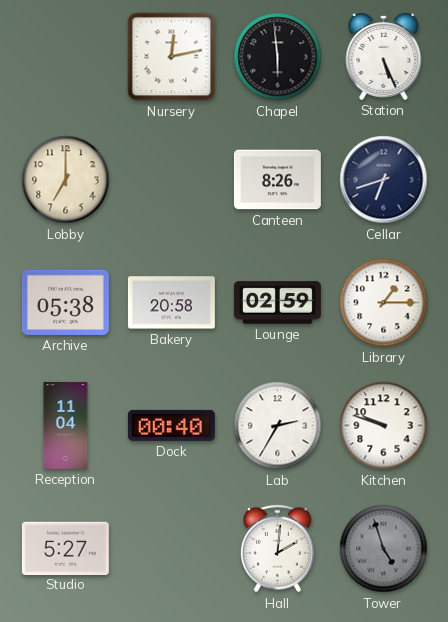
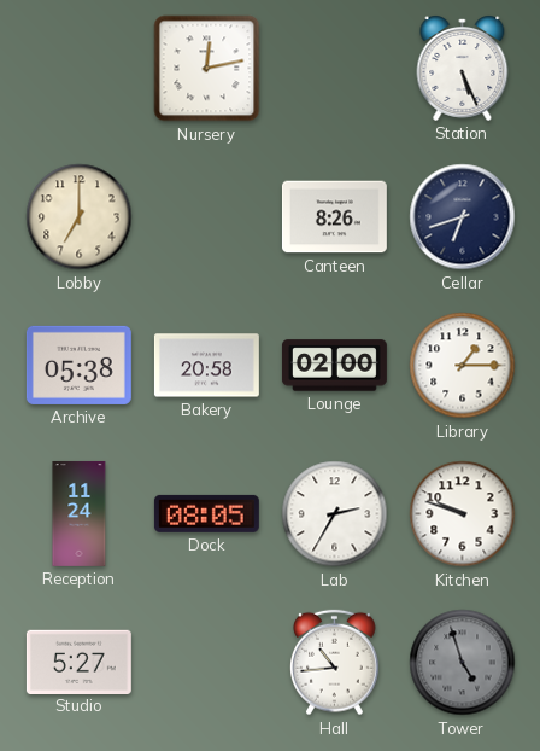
Chapel: 5:59 -> none
Lounge: 02:59 -> 02:00
Reception: 11:04 -> 11:24
Dock: 00:40 -> 08:05
Hall: 2:01 -> 10:44
